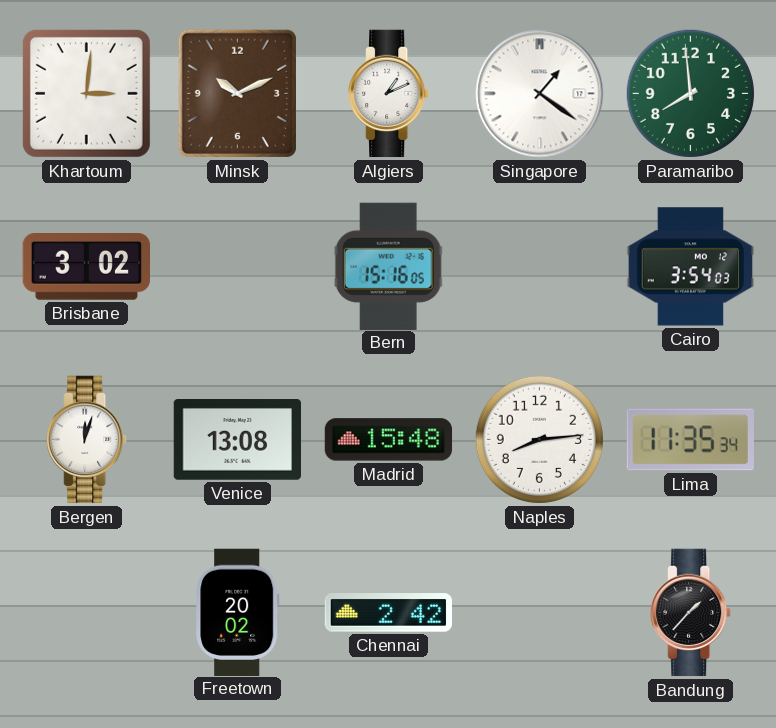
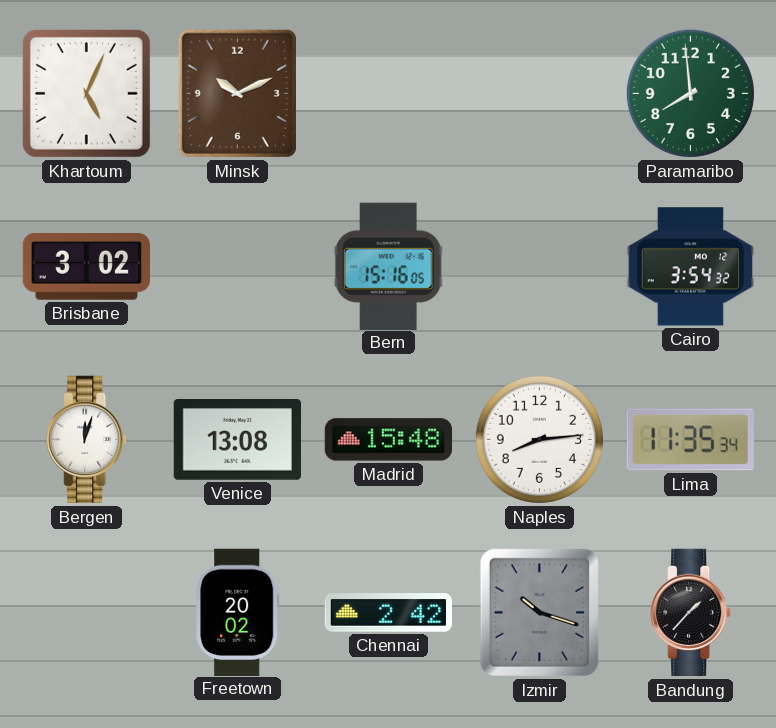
Khartoum: 3:01 -> 5:04
Algiers: 1:11 -> none
Singapore: 1:21 -> none
Cairo: 3:54:03 -> 3:54:32
Izmir: none -> 10:18
